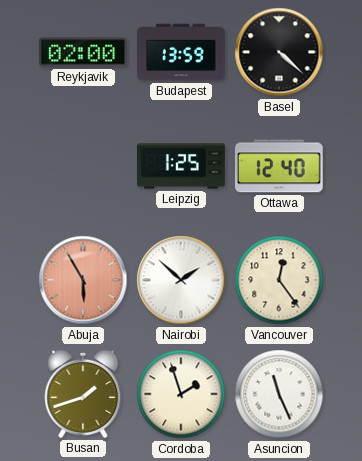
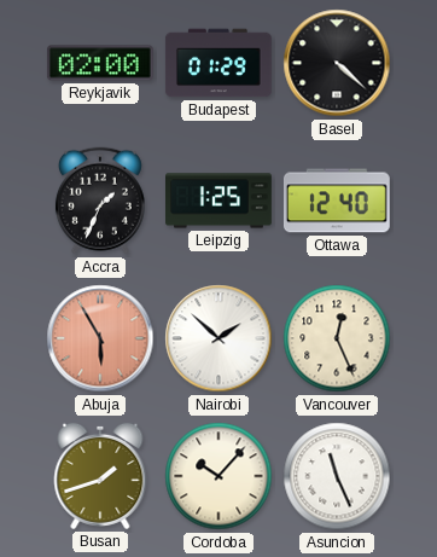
Budapest: 13:59 -> 01:29
Accra: none -> 1:34
Vancouver: 12:24 -> 12:26
Cordoba: 1:57 -> 10:07
